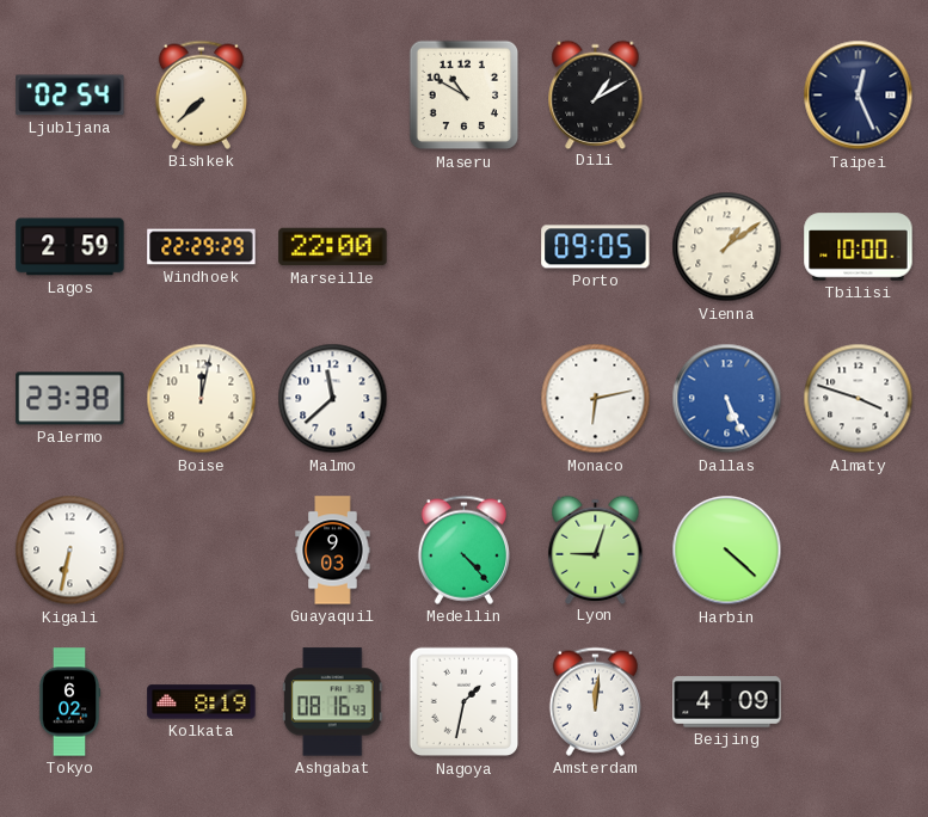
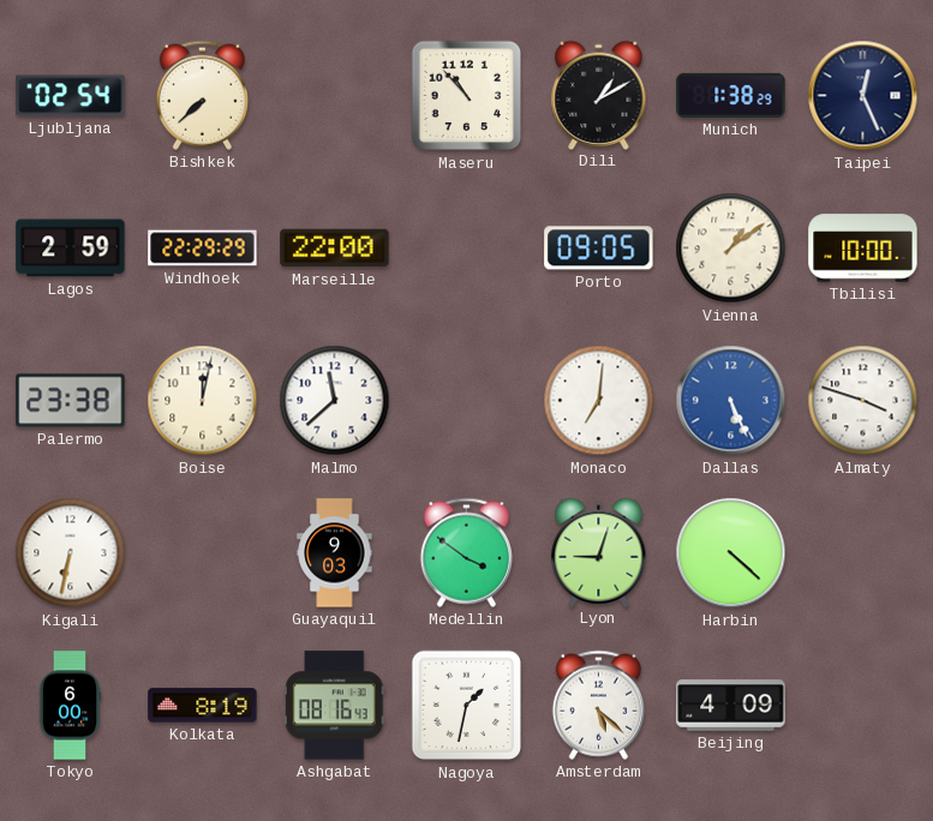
Maseru: 10:50 -> 10:53
Munich: none -> 1:38
Monaco: 6:13 -> 7:01
Medellin: 4:23 -> 3:51
Tokyo: 6:02 -> 6:00
Amsterdam: 12:01 -> 5:22
